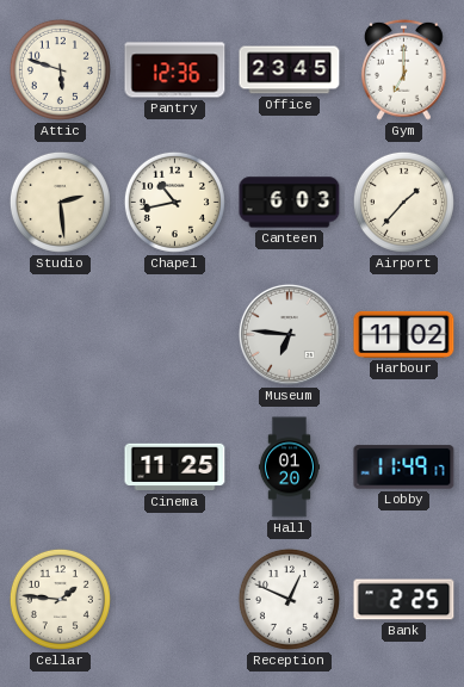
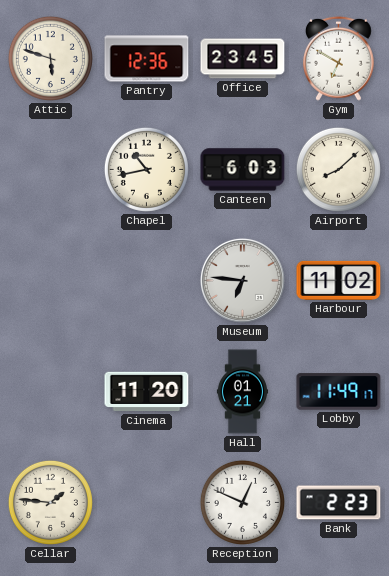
Gym: 7:00 -> 6:50
Studio: 2:29 -> none
Airport: 1:37 -> 8:08
Cinema: 11:25 -> 11:20
Hall: 01:20 -> 01:21
Bank: 2:25 -> 2:23
